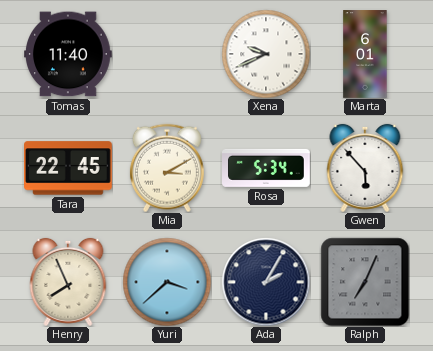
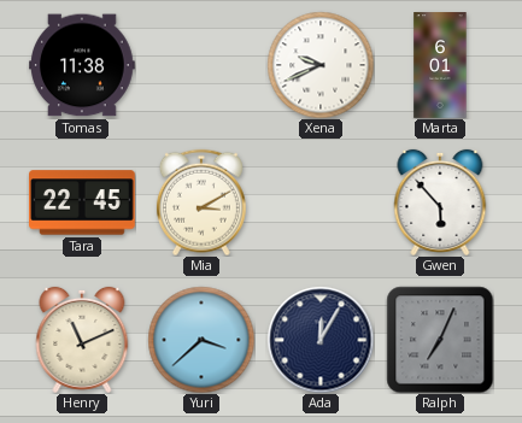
Tomas: 11:40 -> 11:38
Rosa: 5:34 -> none
Henry: 7:56 -> 11:11
Ada: 2:05 -> 12:05
